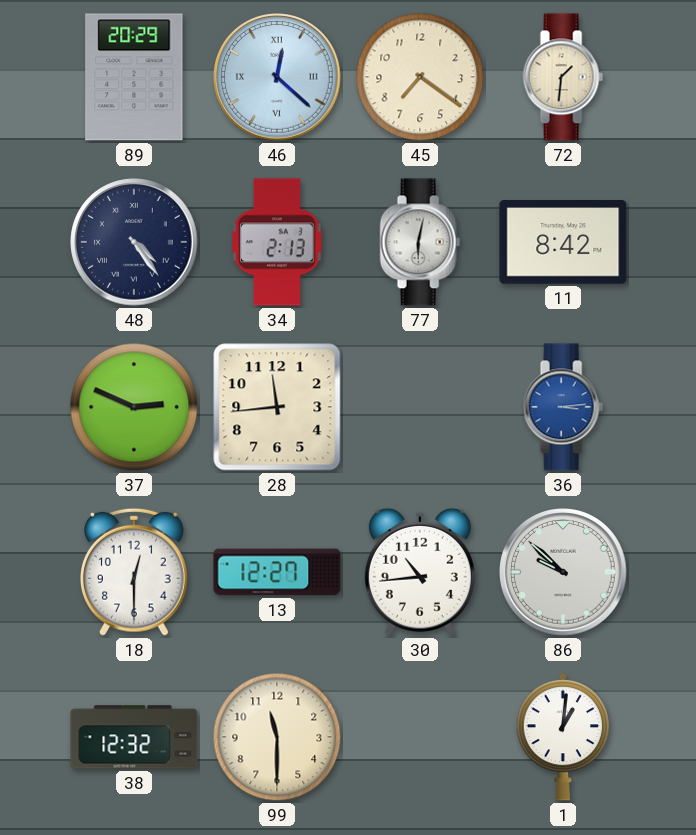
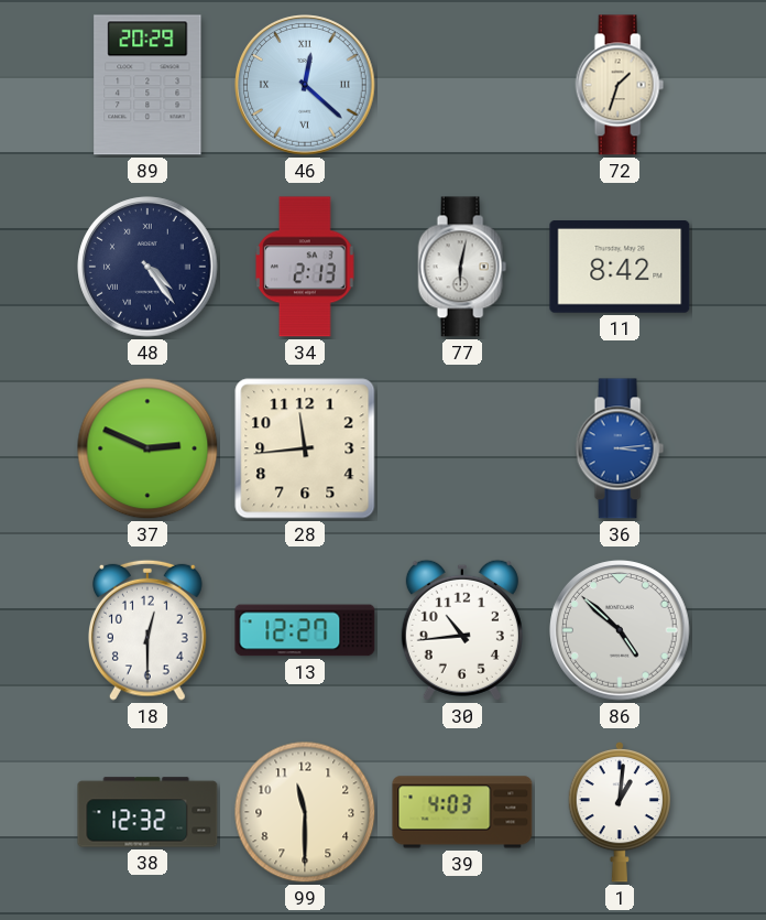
45: 7:21 -> none
72: 1:31 -> 1:33
86: 9:52 -> 4:52
39: none -> 4:03
